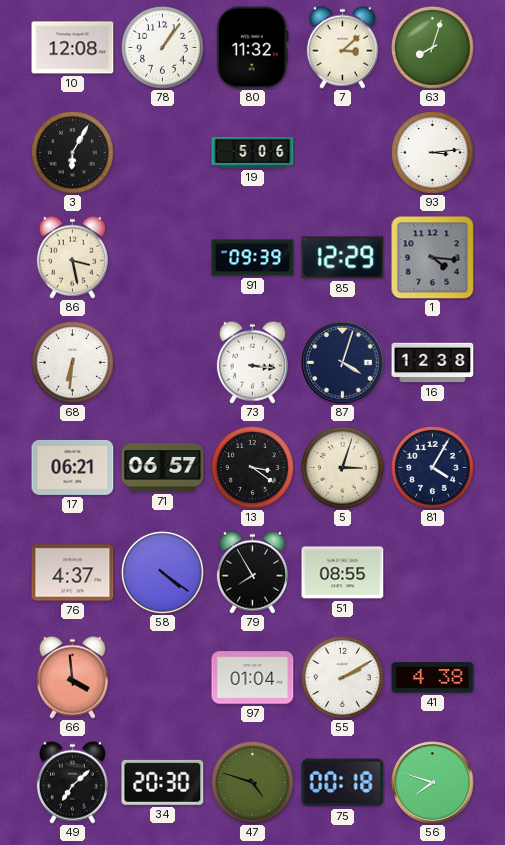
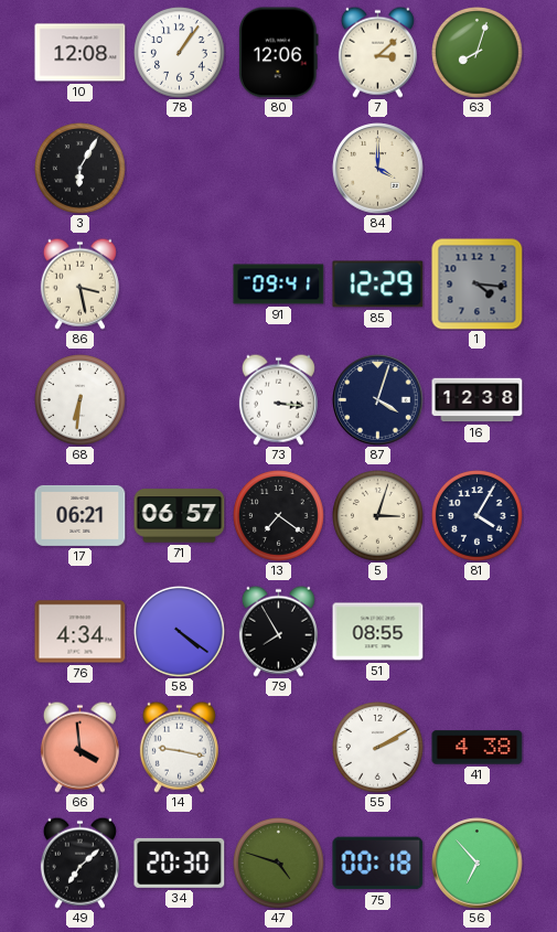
80: 11:32 -> 12:06
19: 5:06 -> none
84: none -> 4:00
93: 3:14 -> none
91: 09:39 -> 09:41
13: 3:21 -> 7:21
76: 4:37 -> 4:34
14: none -> 9:17
97: 01:04 -> none
56: 7:48 -> 6:53
